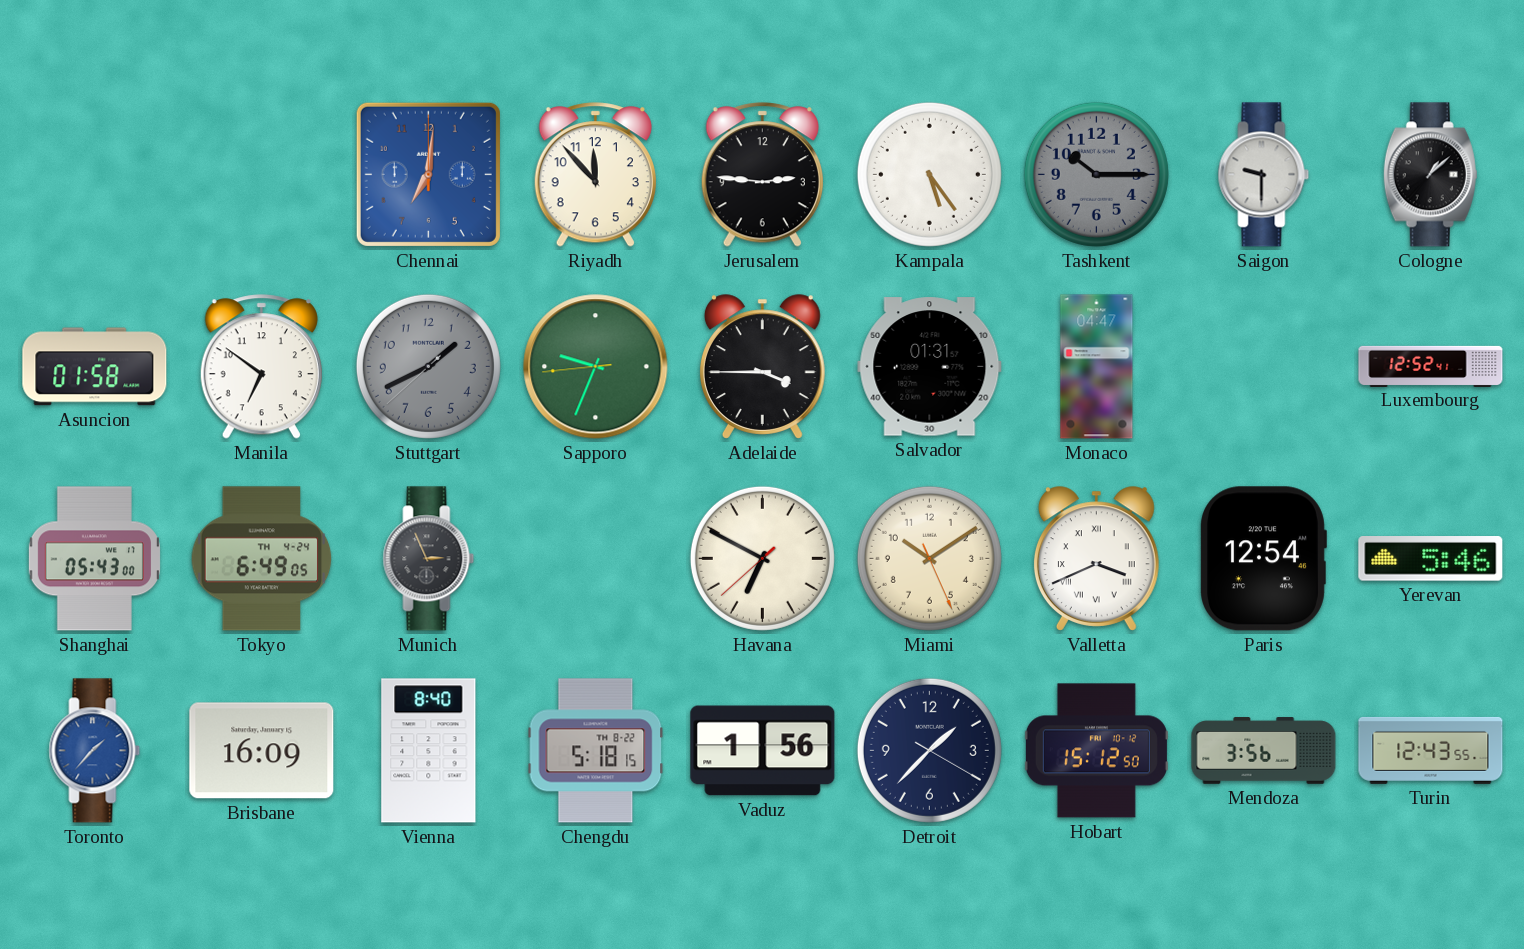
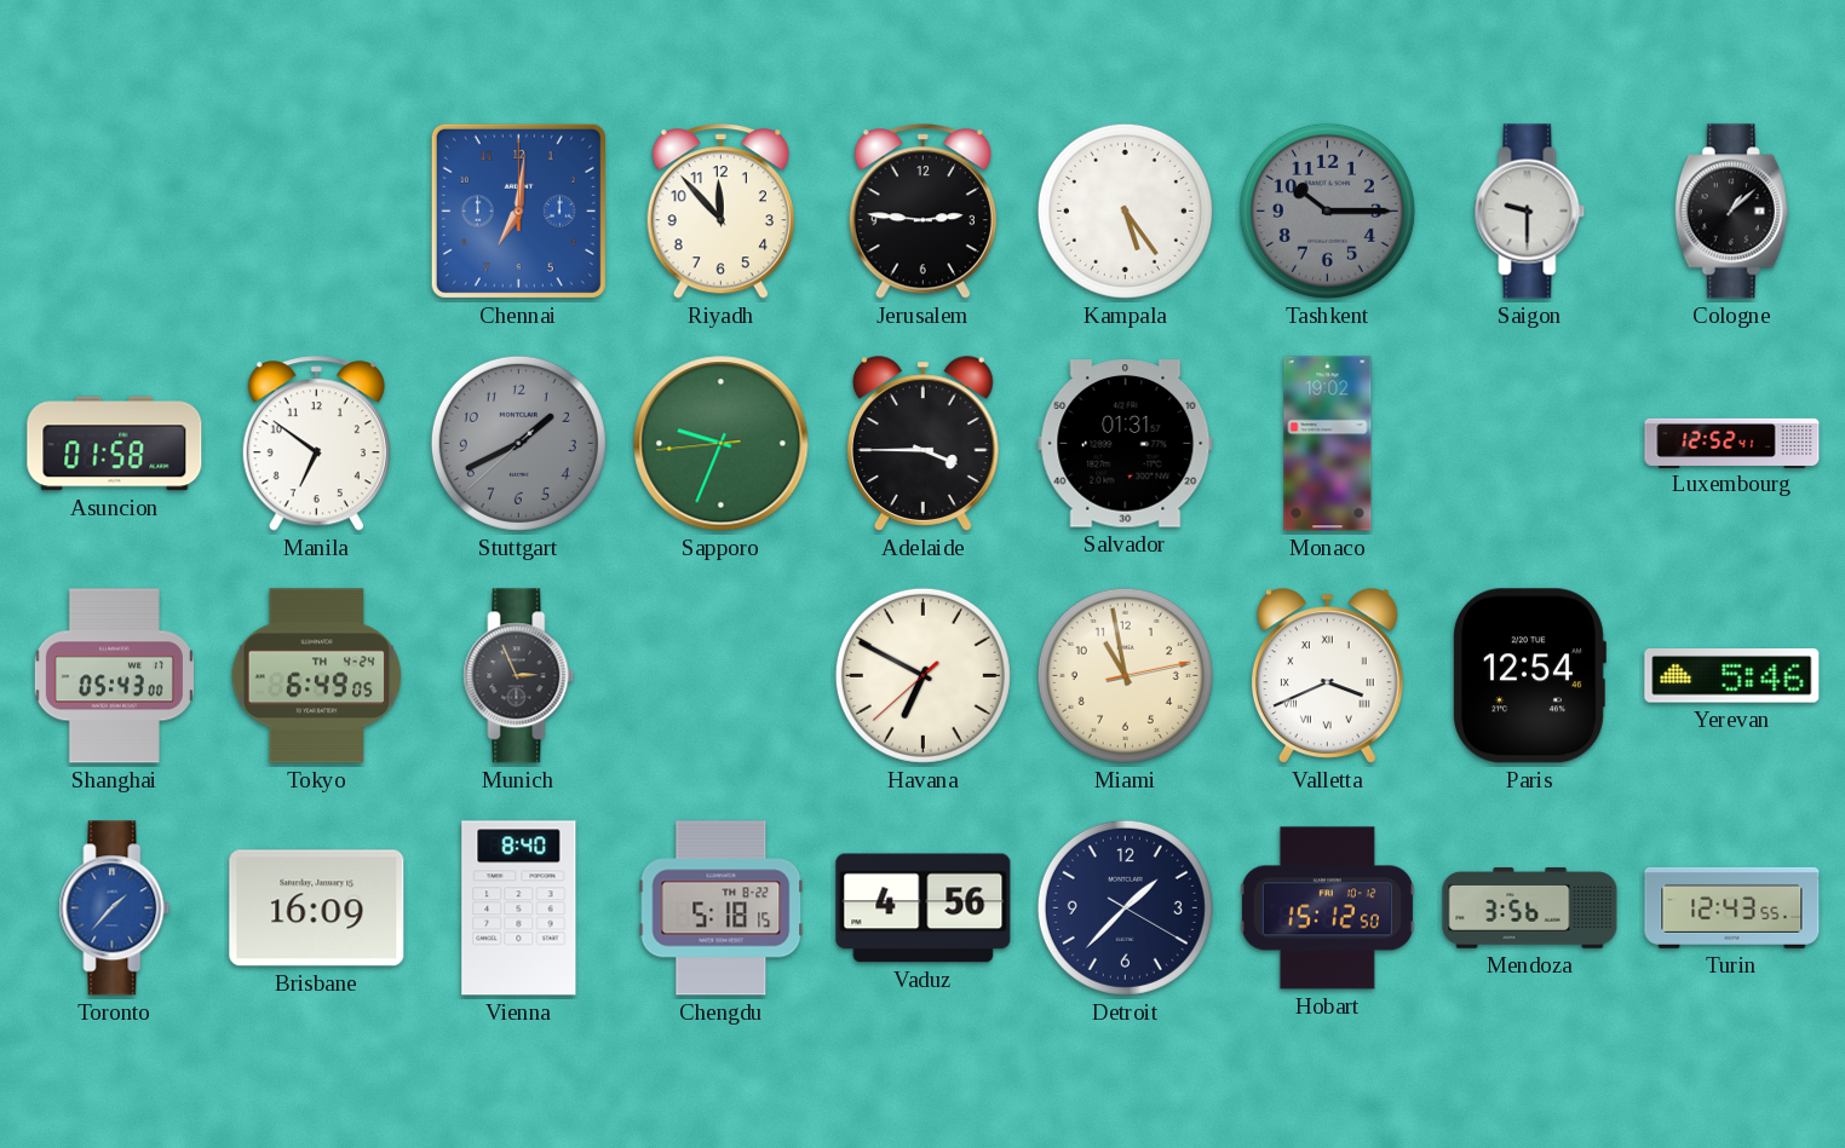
Monaco: 04:47 -> 19:02
Miami: 10:09 -> 10:58
Vaduz: 1:56 -> 4:56
